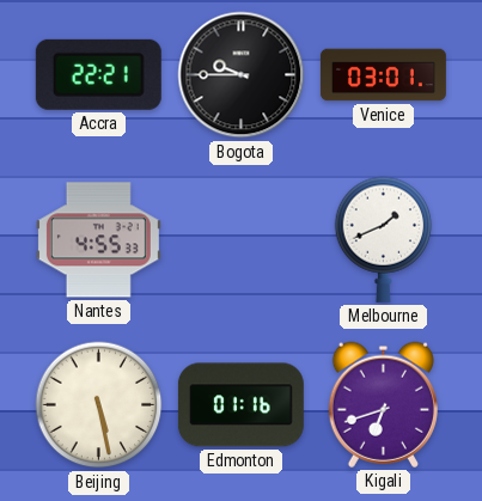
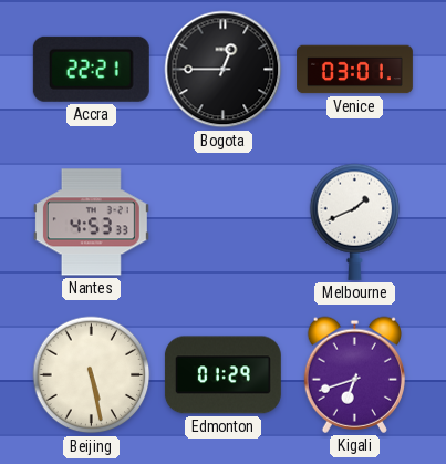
Bogota: 9:45 -> 12:45
Nantes: 4:55 -> 4:53
Edmonton: 01:16 -> 01:29
